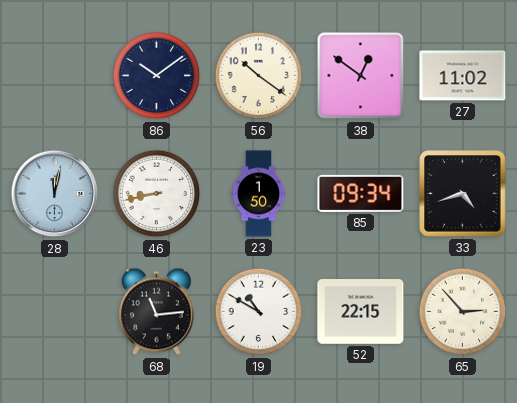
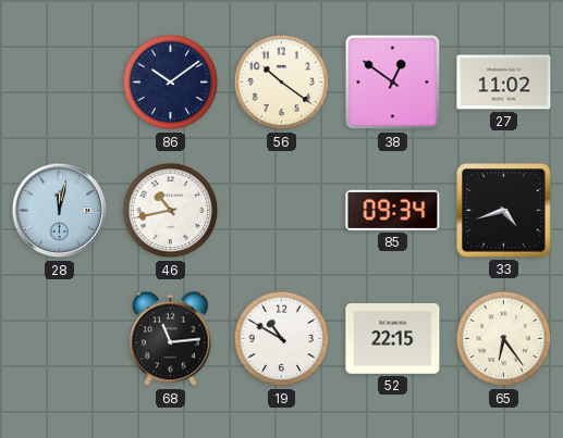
46: 8:43 -> 10:43
23: 1:50 -> none
65: 2:53 -> 6:24
